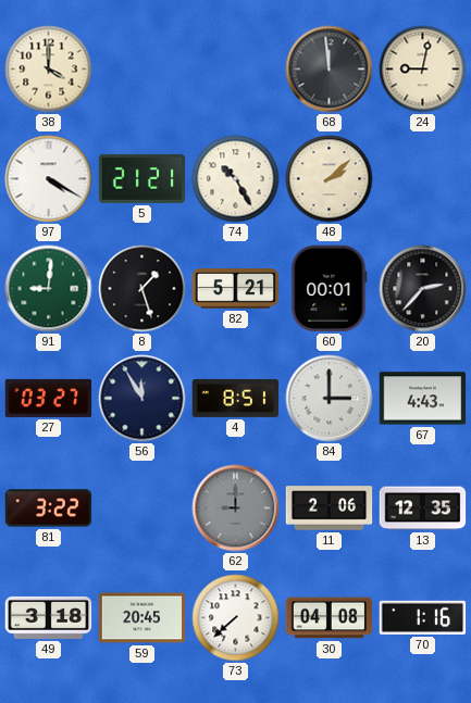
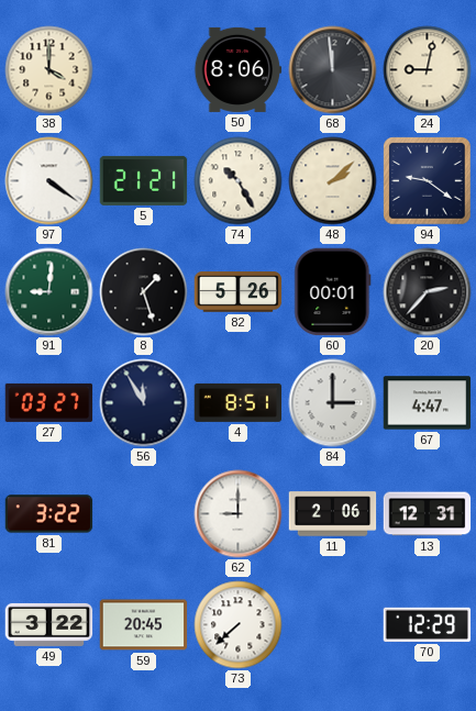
50: none -> 8:06
97: 4:20 -> 4:21
94: none -> 9:21
82: 5:21 -> 5:26
67: 4:43 -> 4:47
62 dial: grey -> white
13: 12:35 -> 12:31
49: 3:18 -> 3:22
30: 04:08 -> none
70: 1:16 -> 12:29
